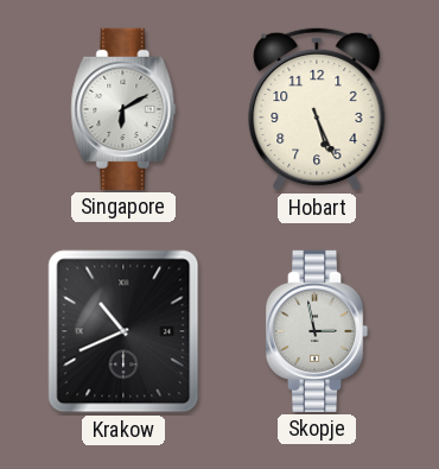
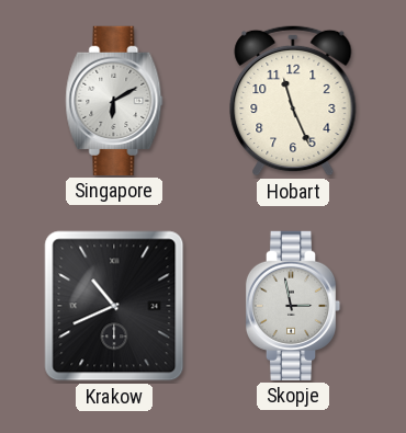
Hobart: 5:26 -> 11:26
